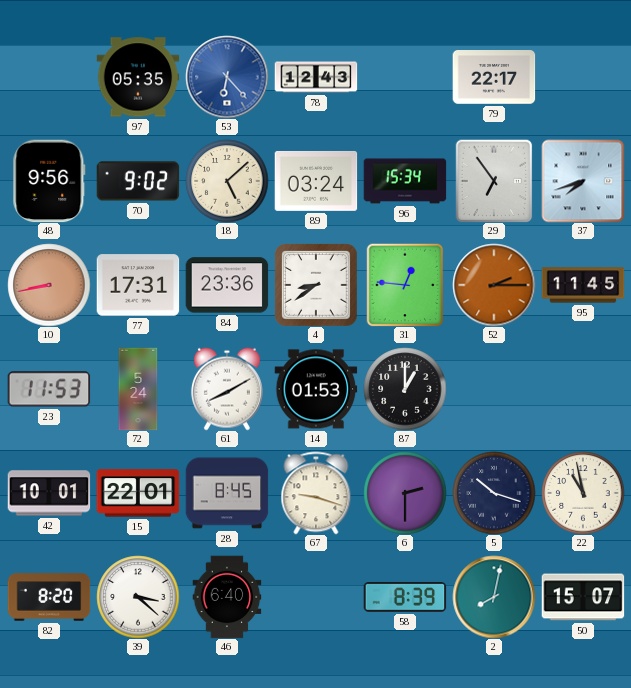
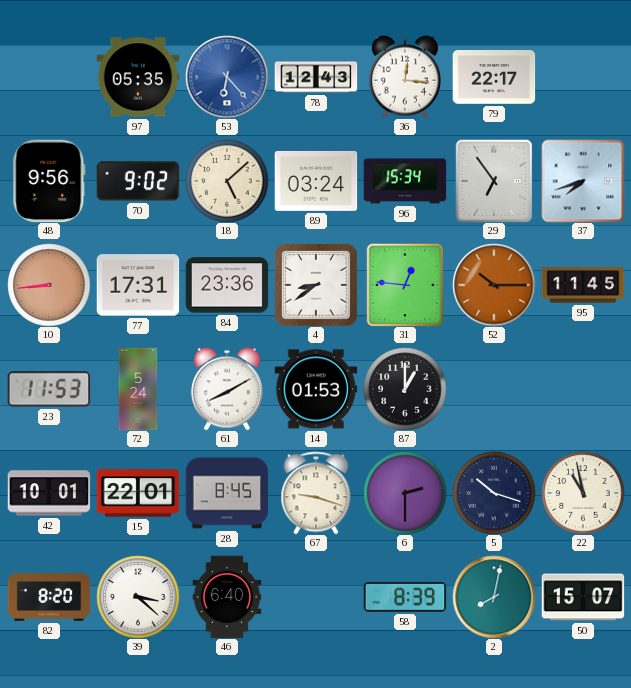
36: none -> 12:16
10: 8:43 -> 8:44
52: 2:15 -> 10:15
